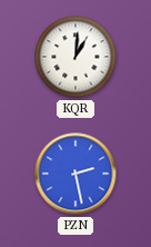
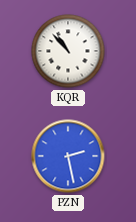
KQR: 1:01 -> 10:53
